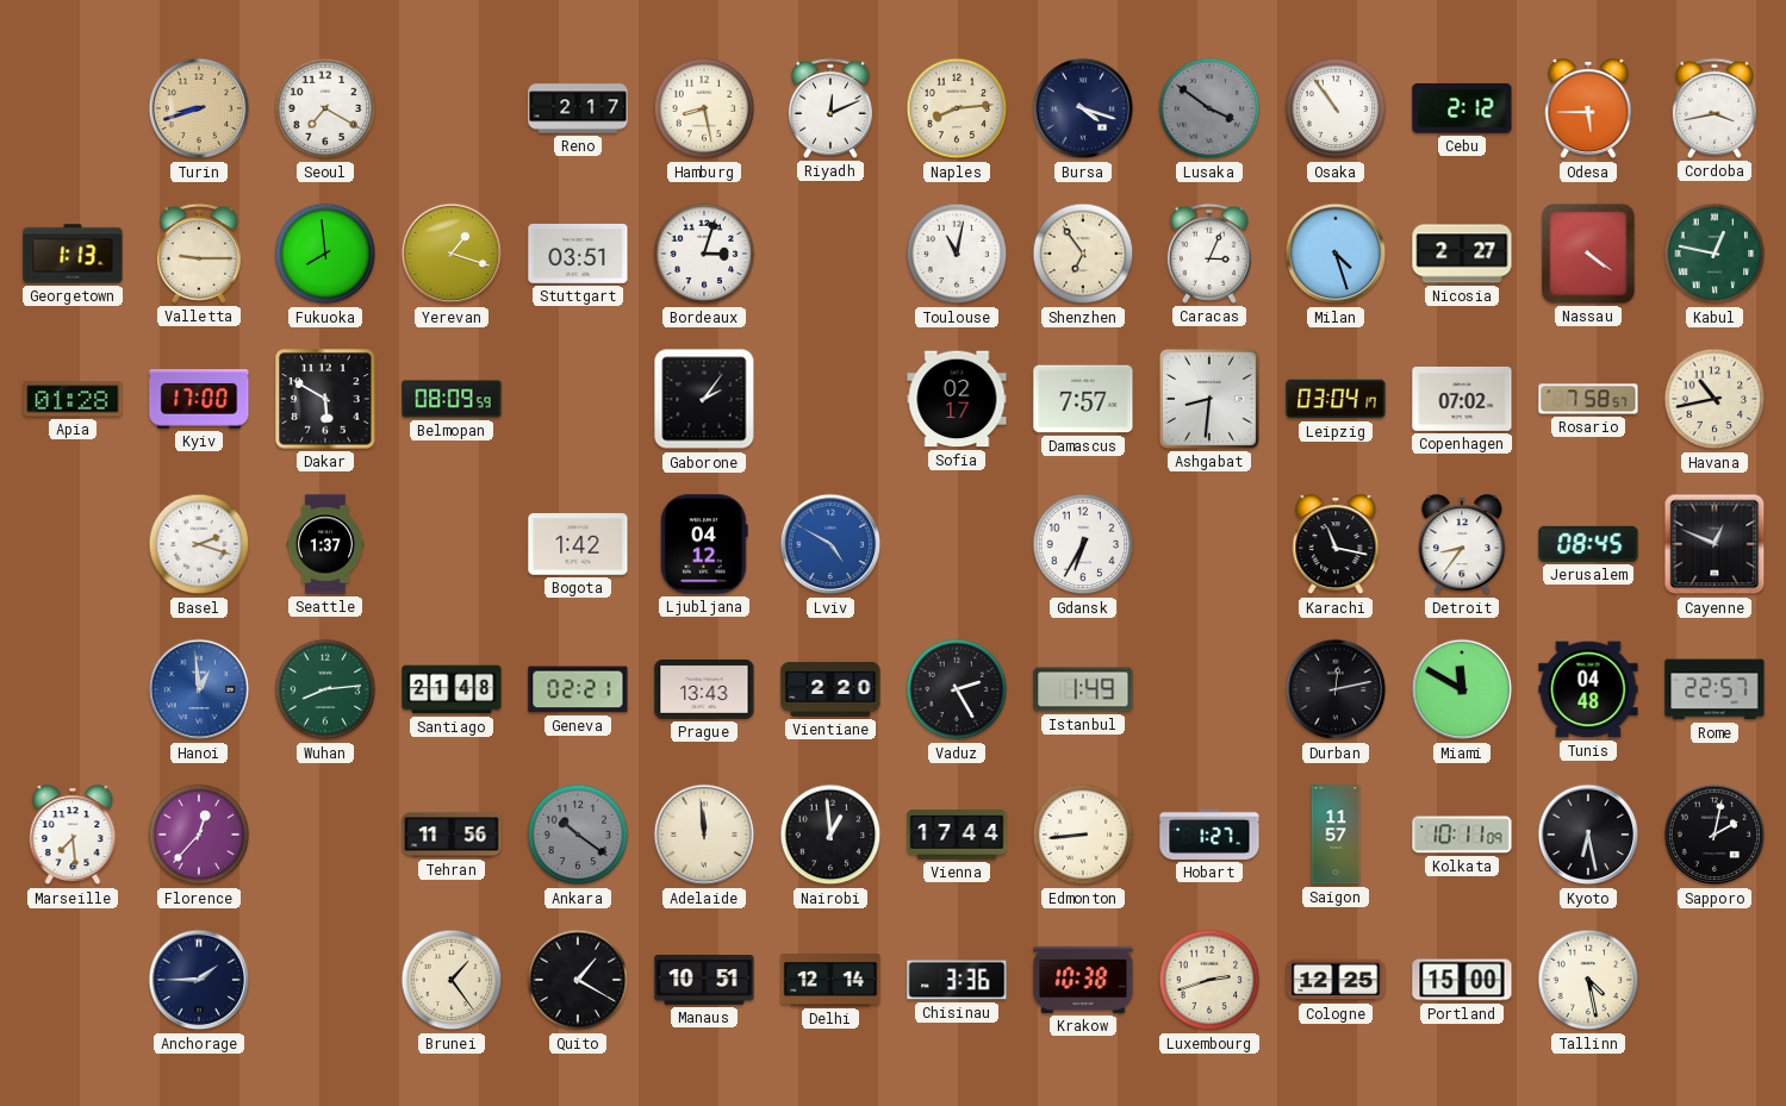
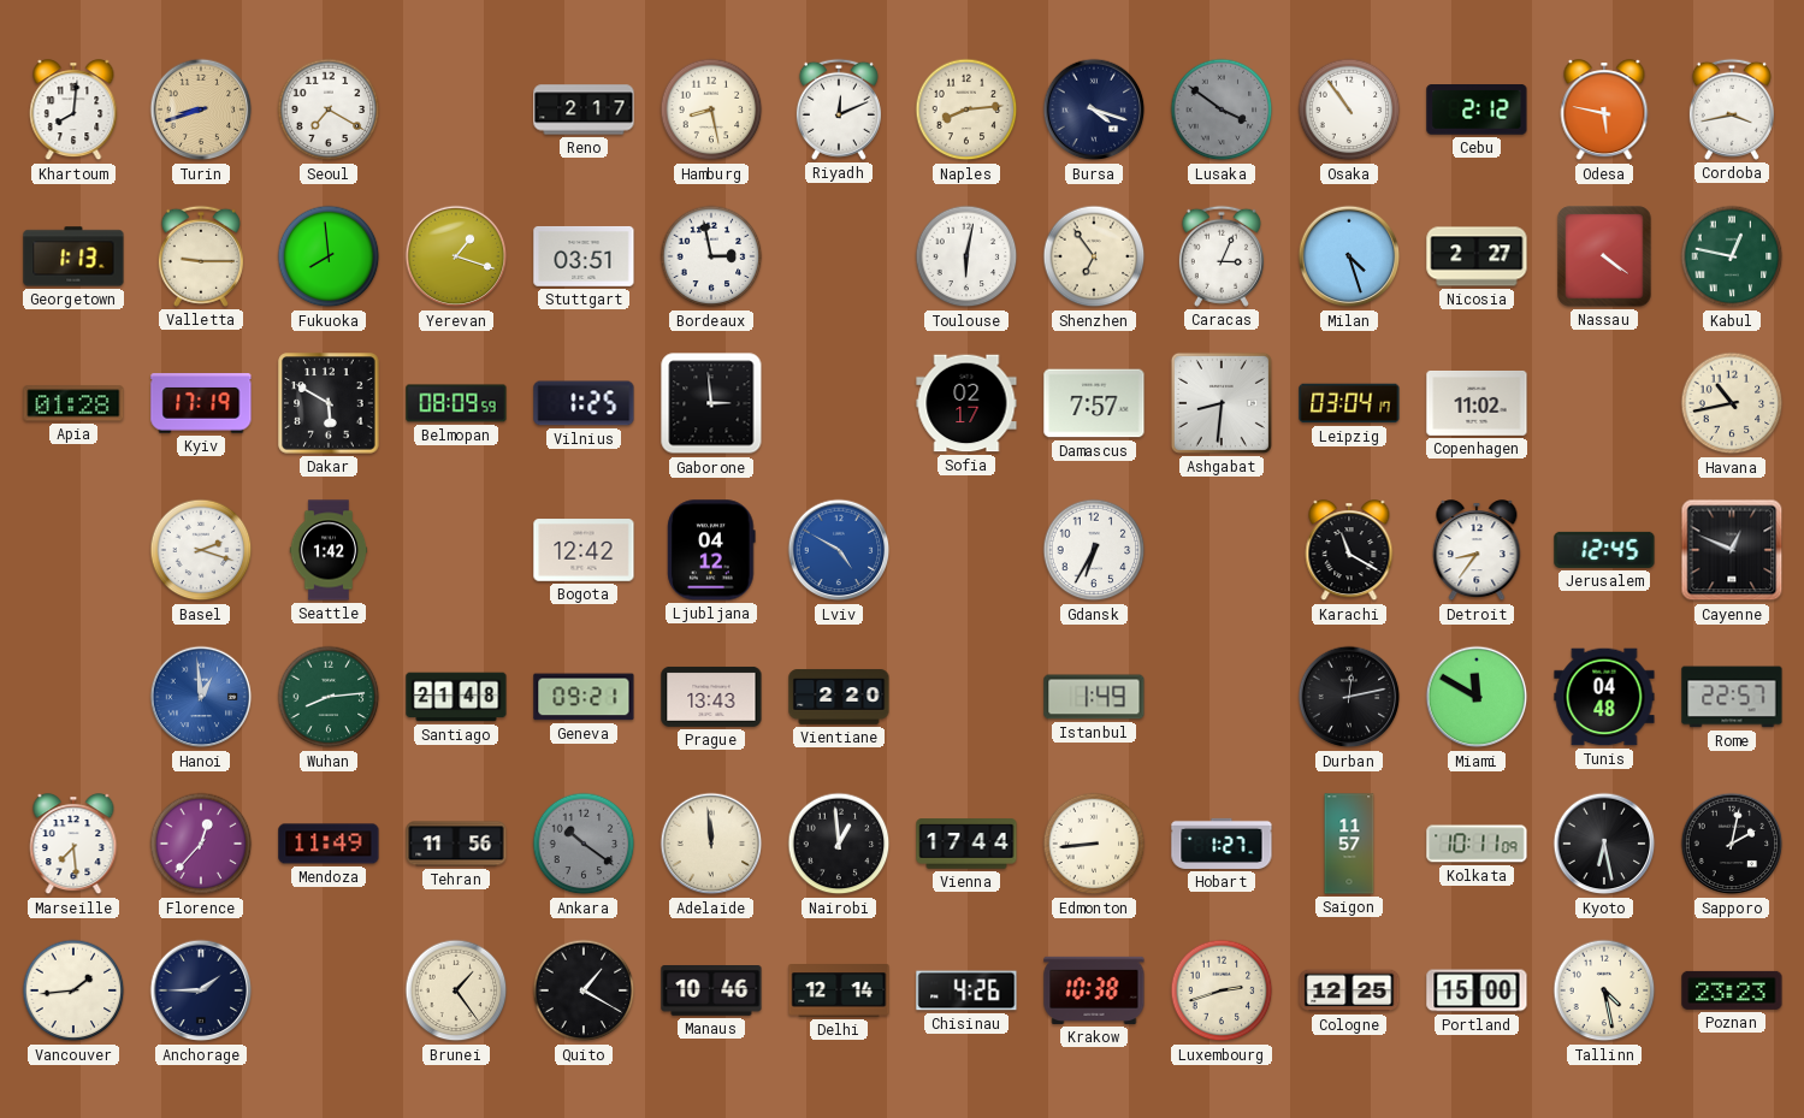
Khartoum: none -> 8:01
Odesa: 5:45 -> 5:47
Bordeaux: 3:03 -> 2:58
Toulouse: 11:02 -> 6:02
Kyiv: 17:00 -> 17:19
Vilnius: none -> 1:25
Gaborone: 2:06 -> 2:59
Copenhagen: 07:02 -> 11:02
Rosario: 7:58 -> none
Seattle: 1:37 -> 1:42
Bogota: 1:42 -> 12:42
Karachi: 11:17 -> 11:20
Jerusalem: 08:45 -> 12:45
Geneva: 02:21 -> 09:21
Vaduz: 2:25 -> none
Mendoza: none -> 11:49
Vancouver: none -> 1:44
Manaus: 10:51 -> 10:46
Chisinau: 3:36 -> 4:26
Poznan: none -> 23:23
